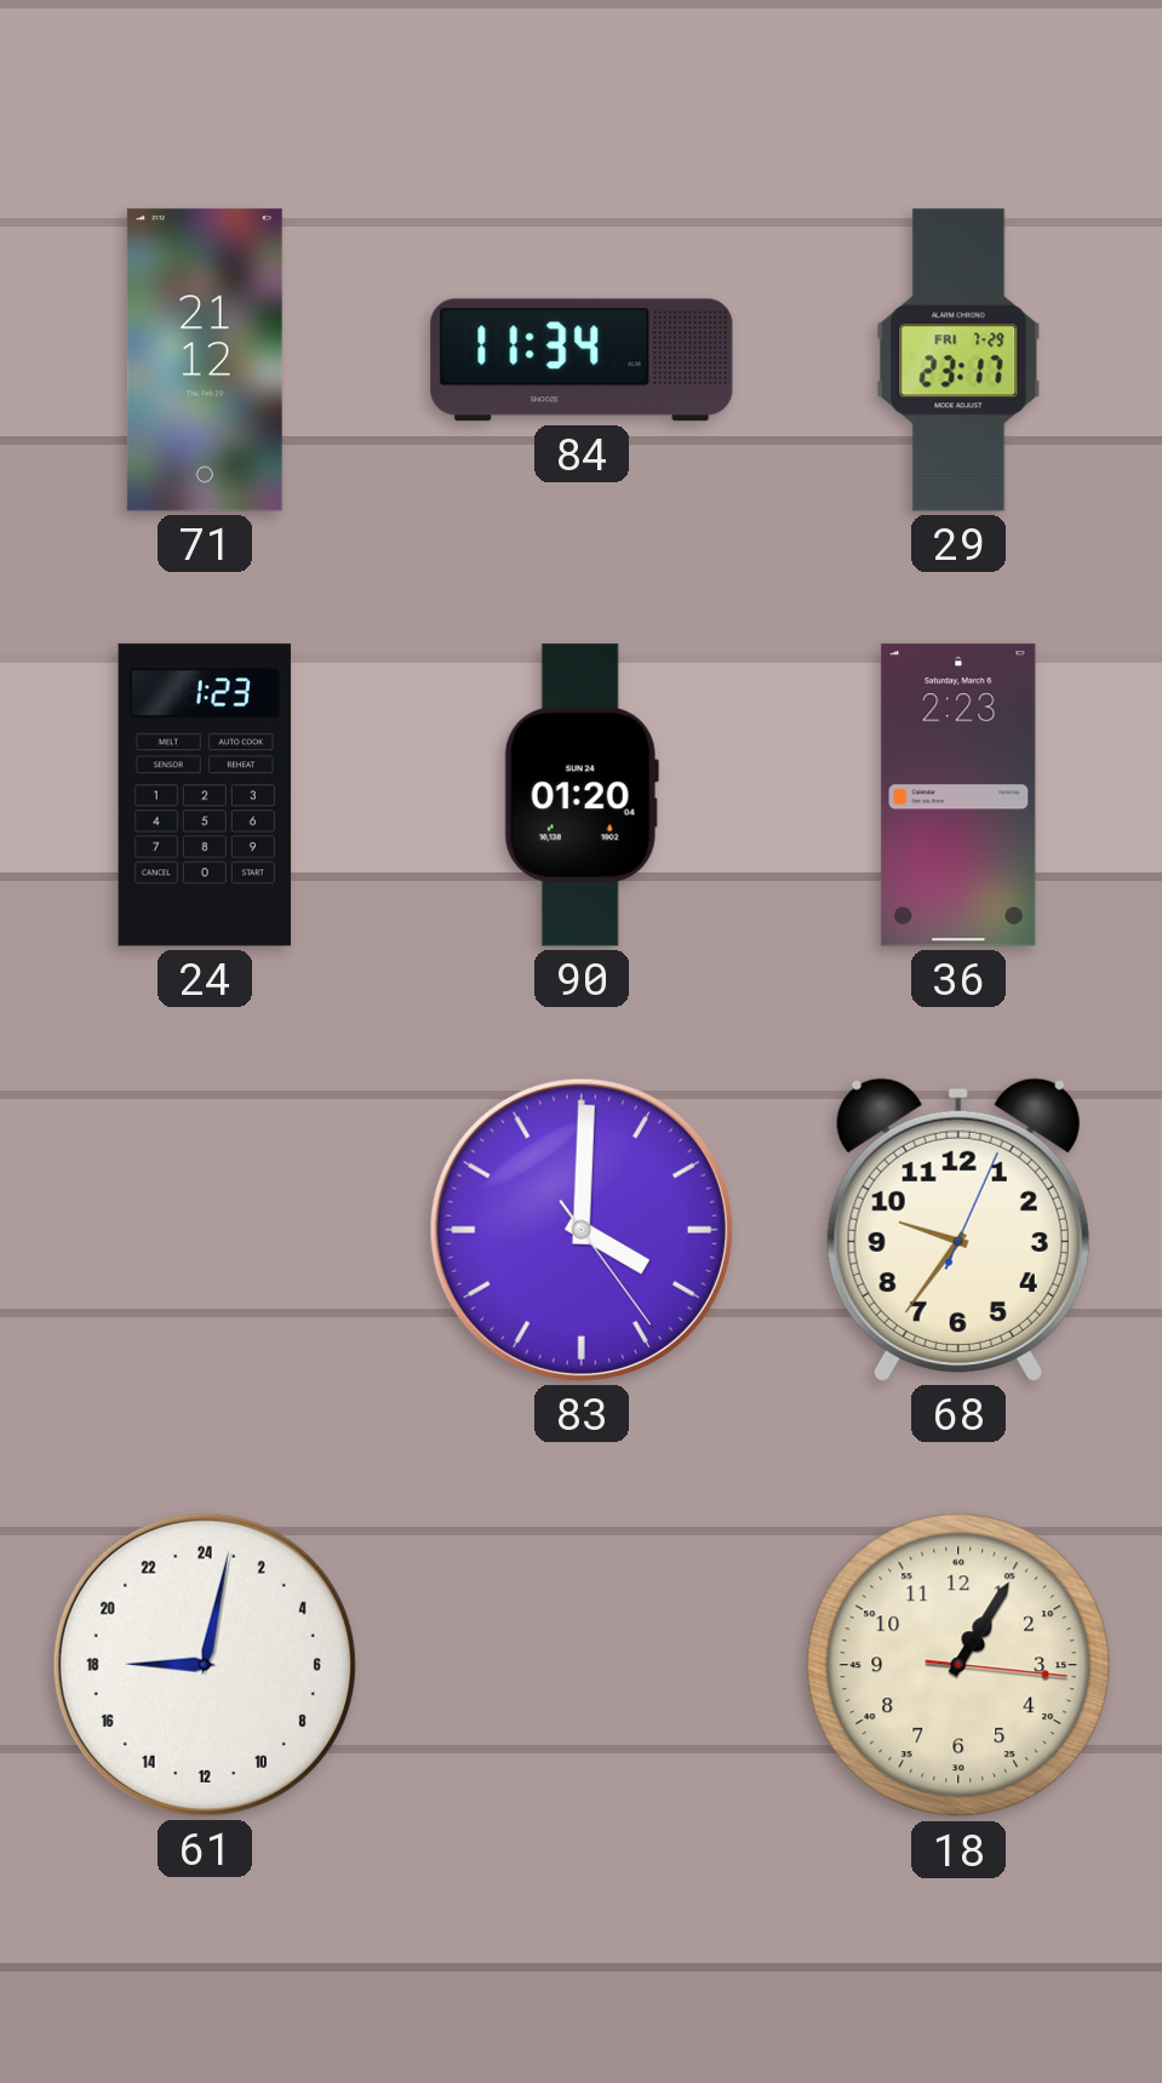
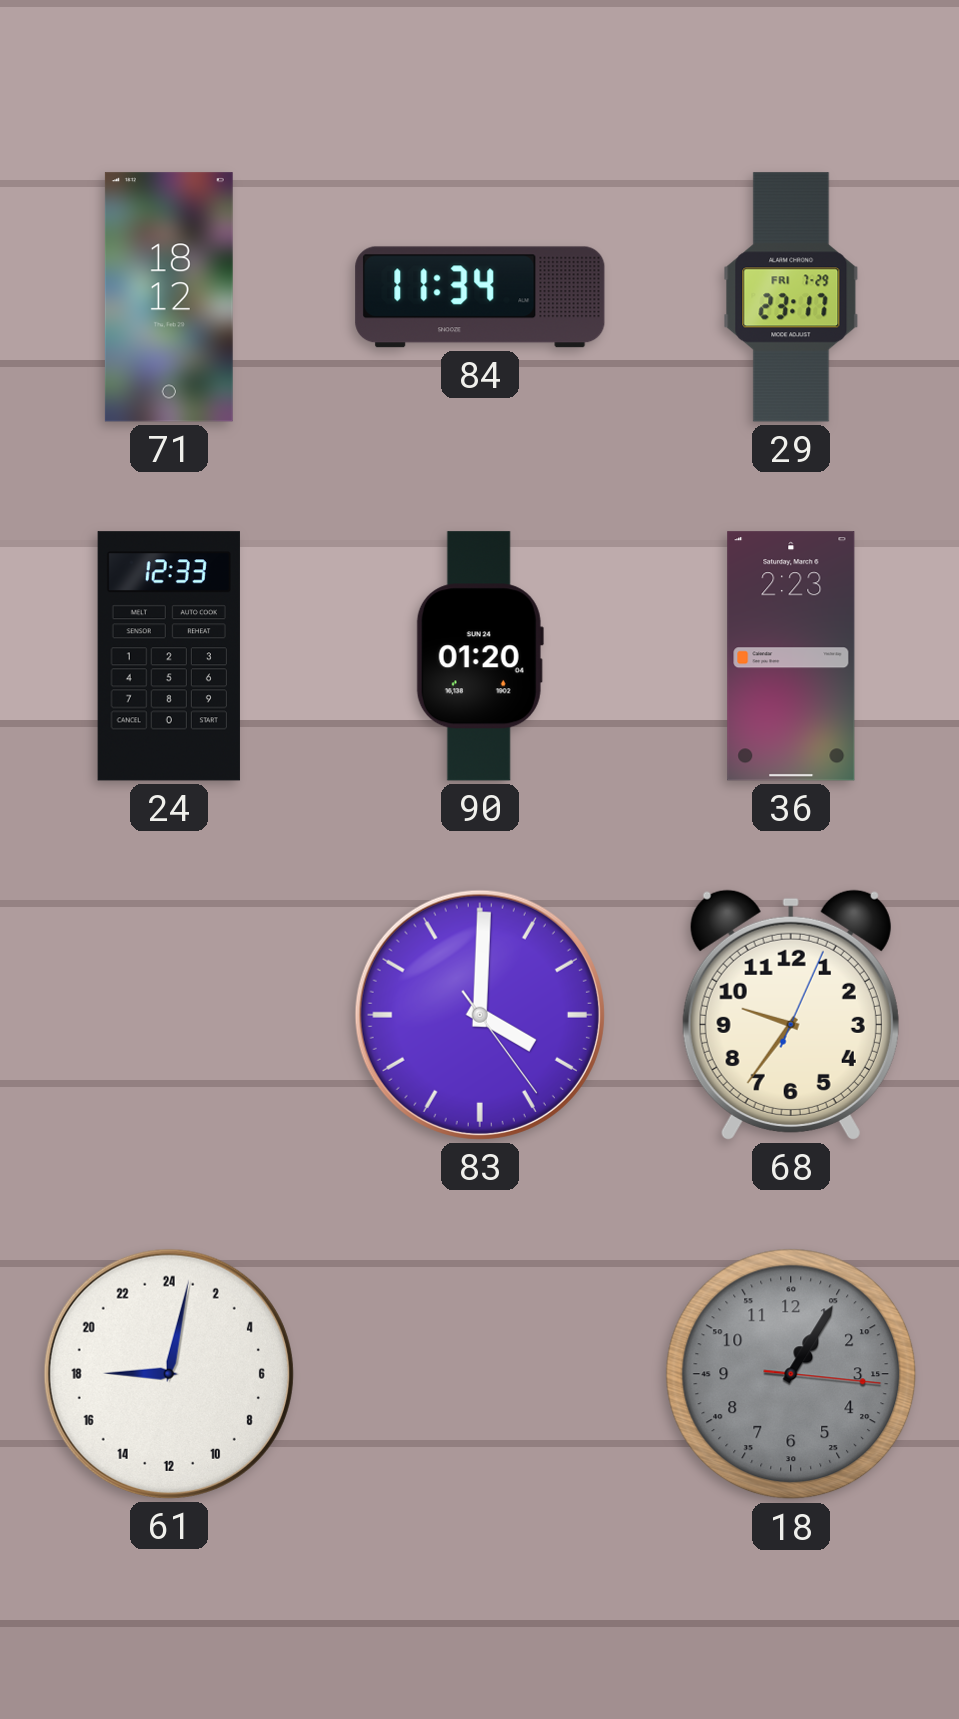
71: 21:12 -> 18:12
24: 1:23 -> 12:33
18 dial: cream -> grey
